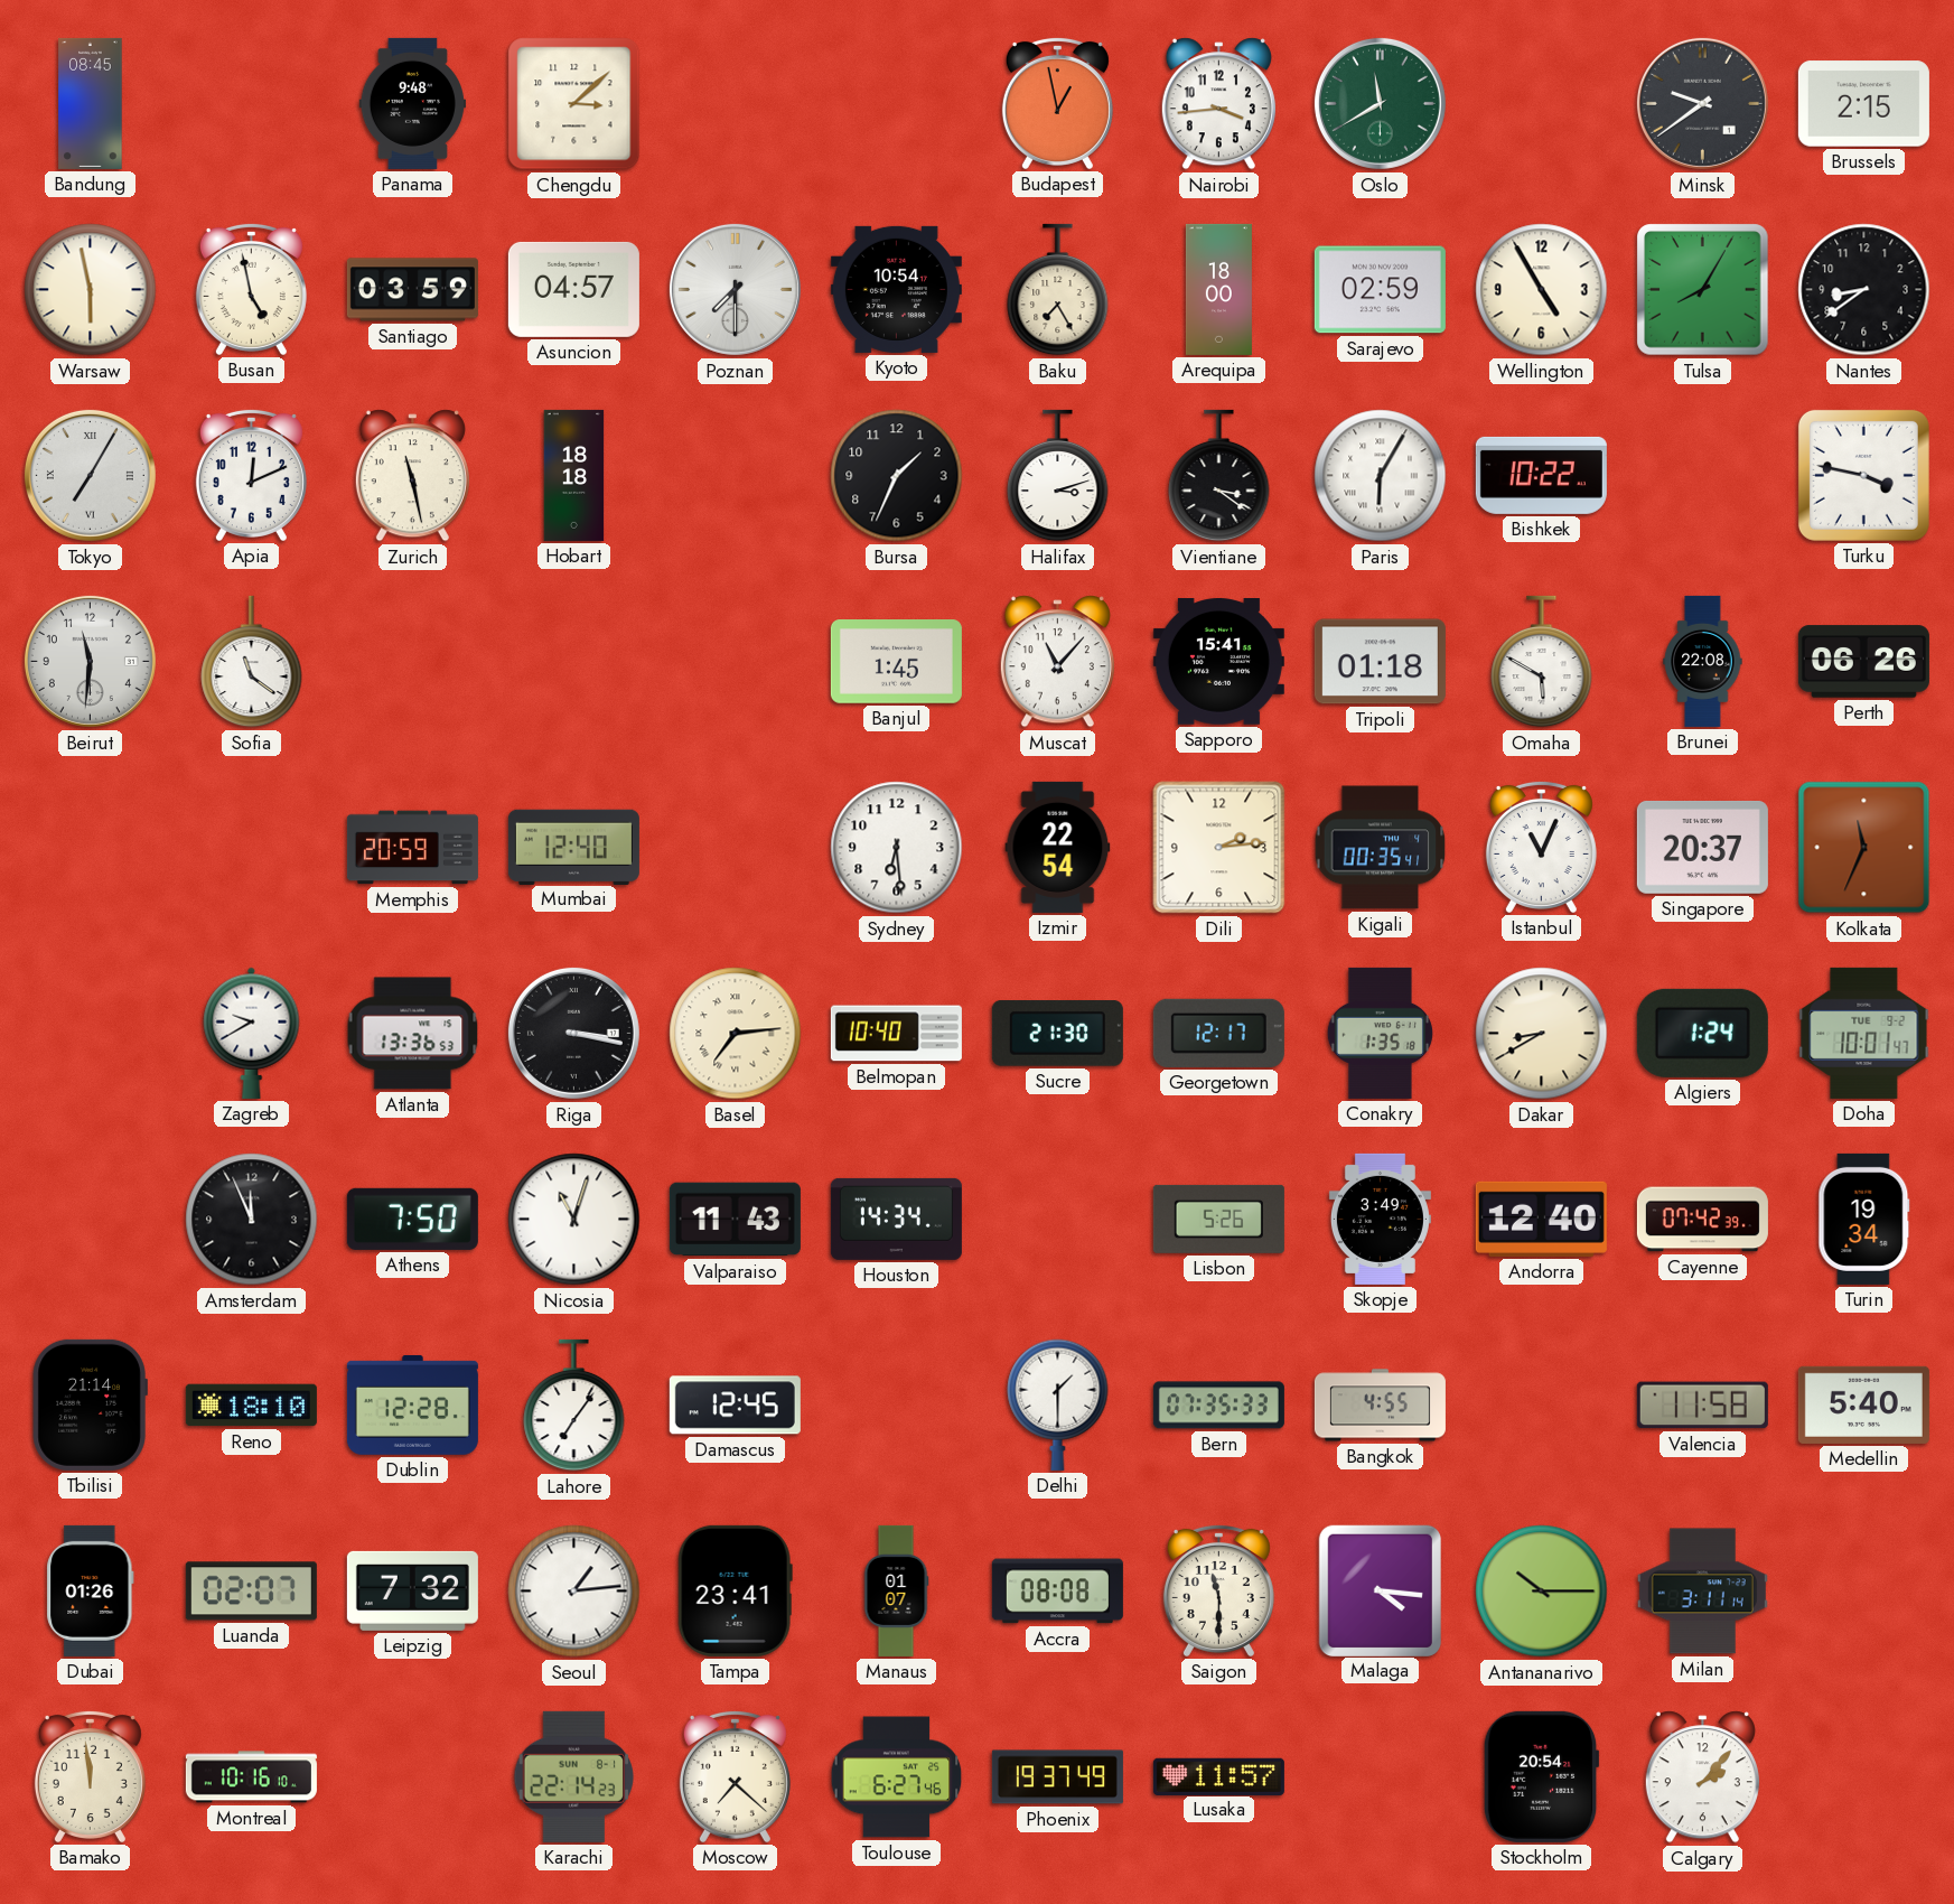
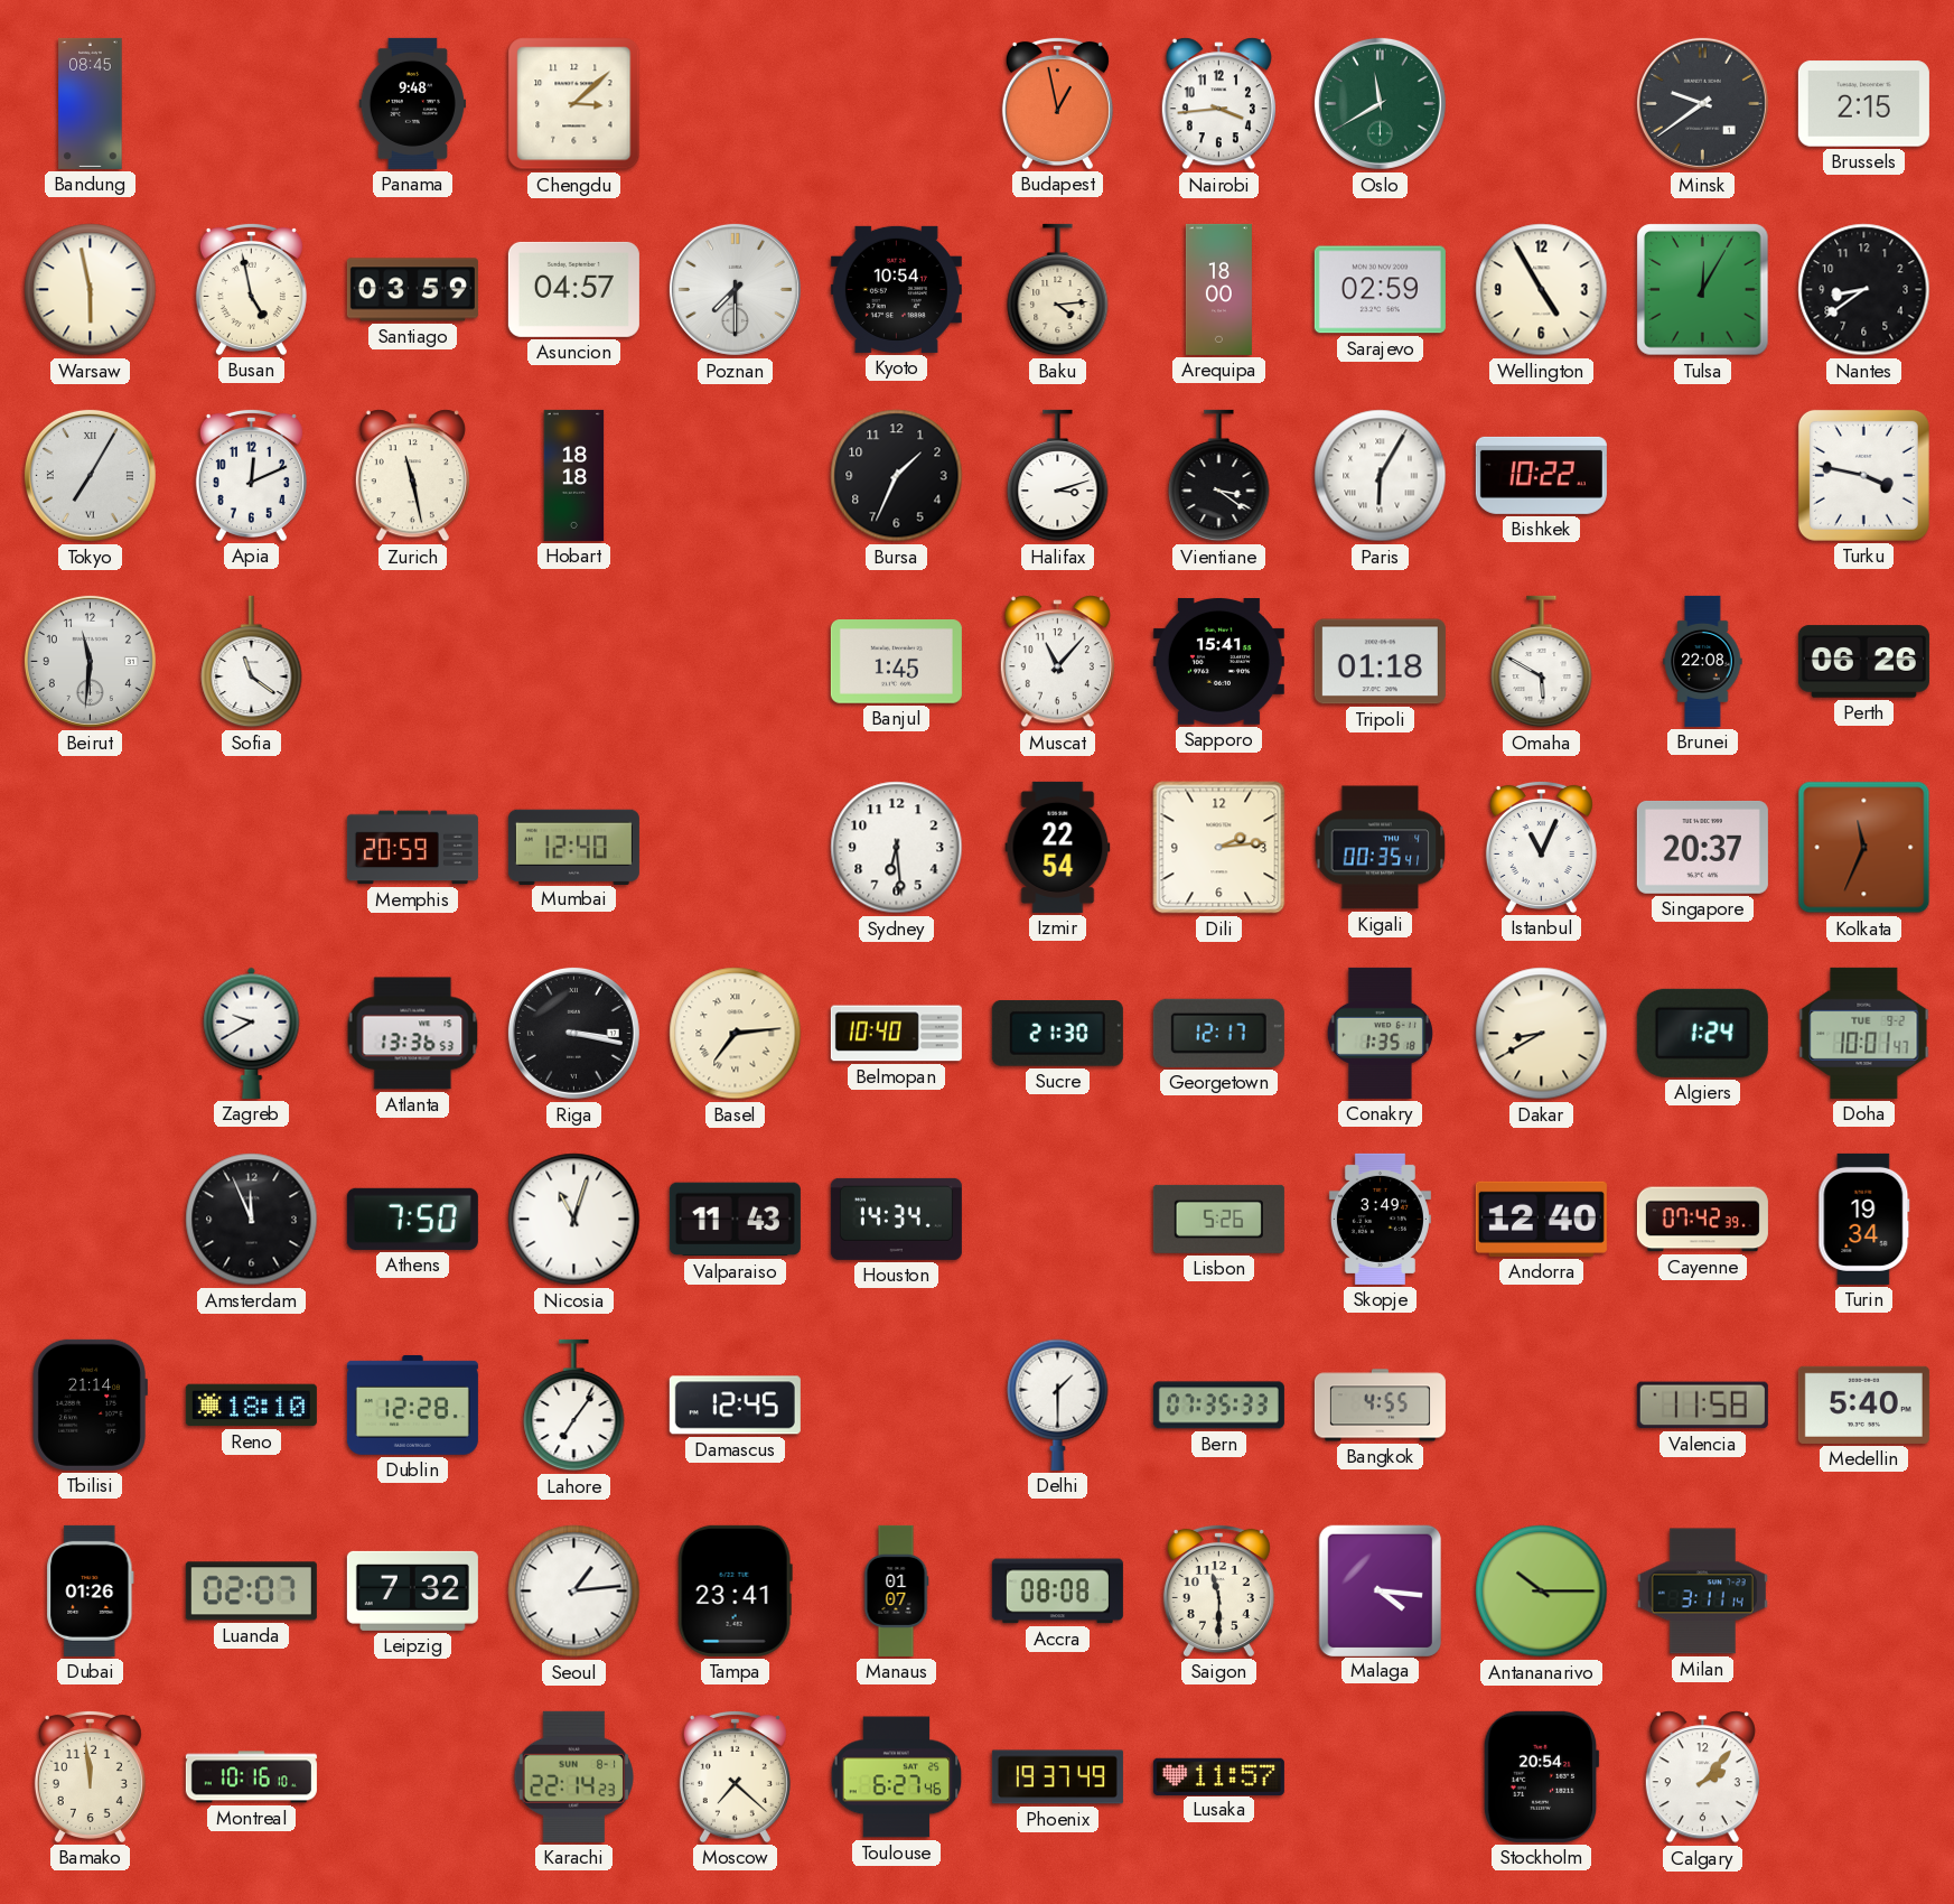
Baku: 7:25 -> 4:14
Tulsa: 8:05 -> 12:05
